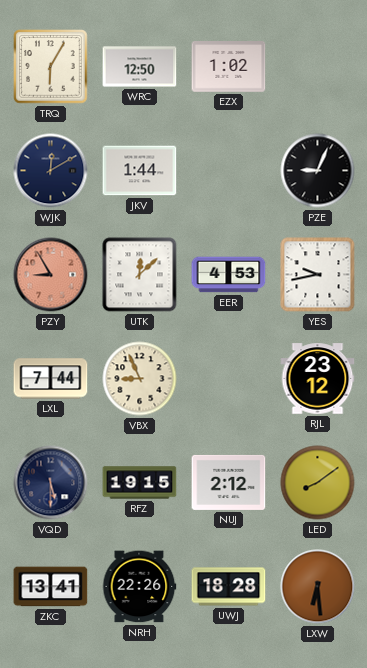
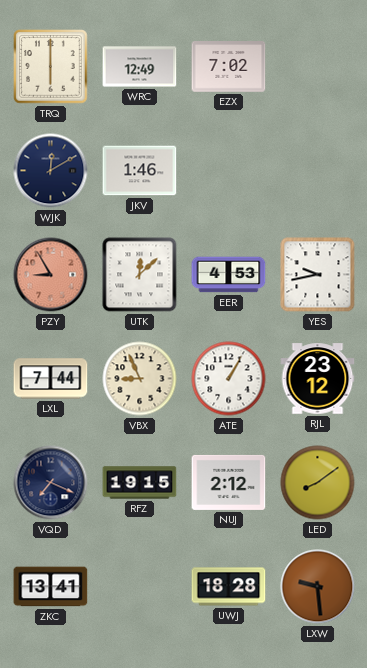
TRQ: 6:05 -> 6:00
WRC: 12:50 -> 12:49
EZX: 1:02 -> 7:02
JKV: 1:44 -> 1:46
PZE: 9:04 -> none
ATE: none -> 1:05
VQD: 5:30 -> 7:19
NRH: 22:26 -> none
LXW: 6:29 -> 9:29
